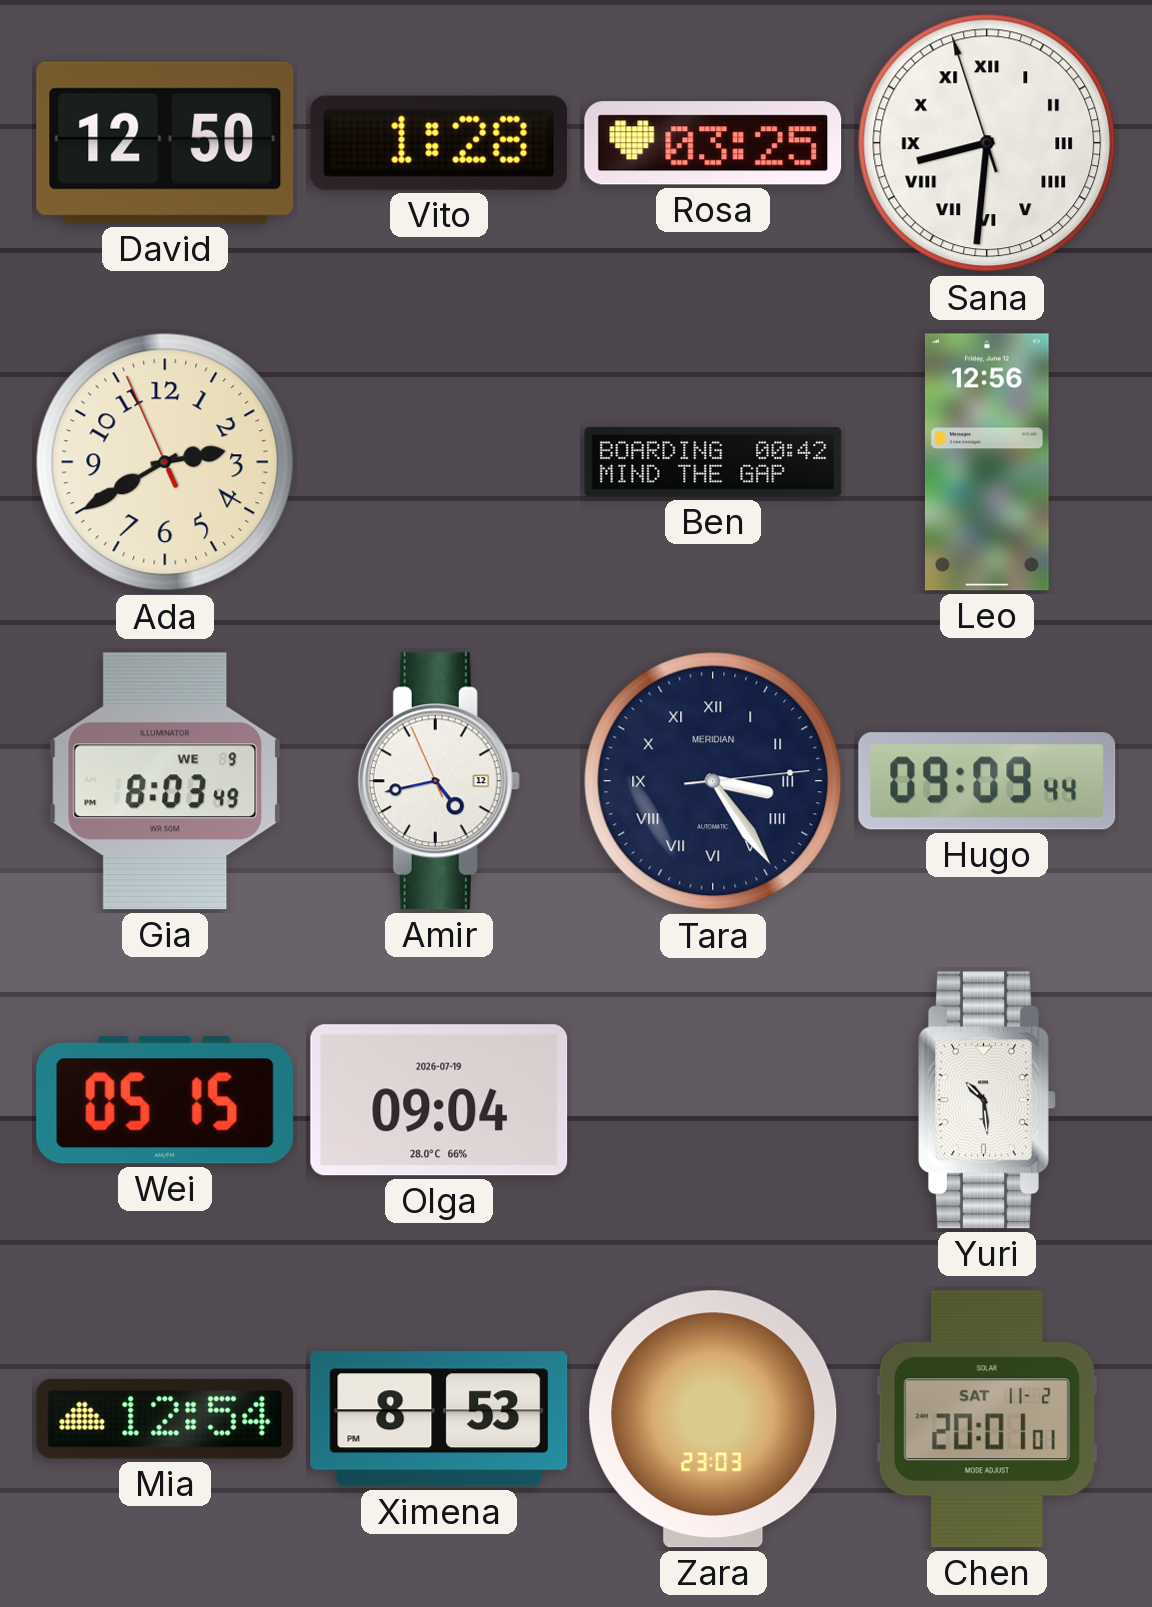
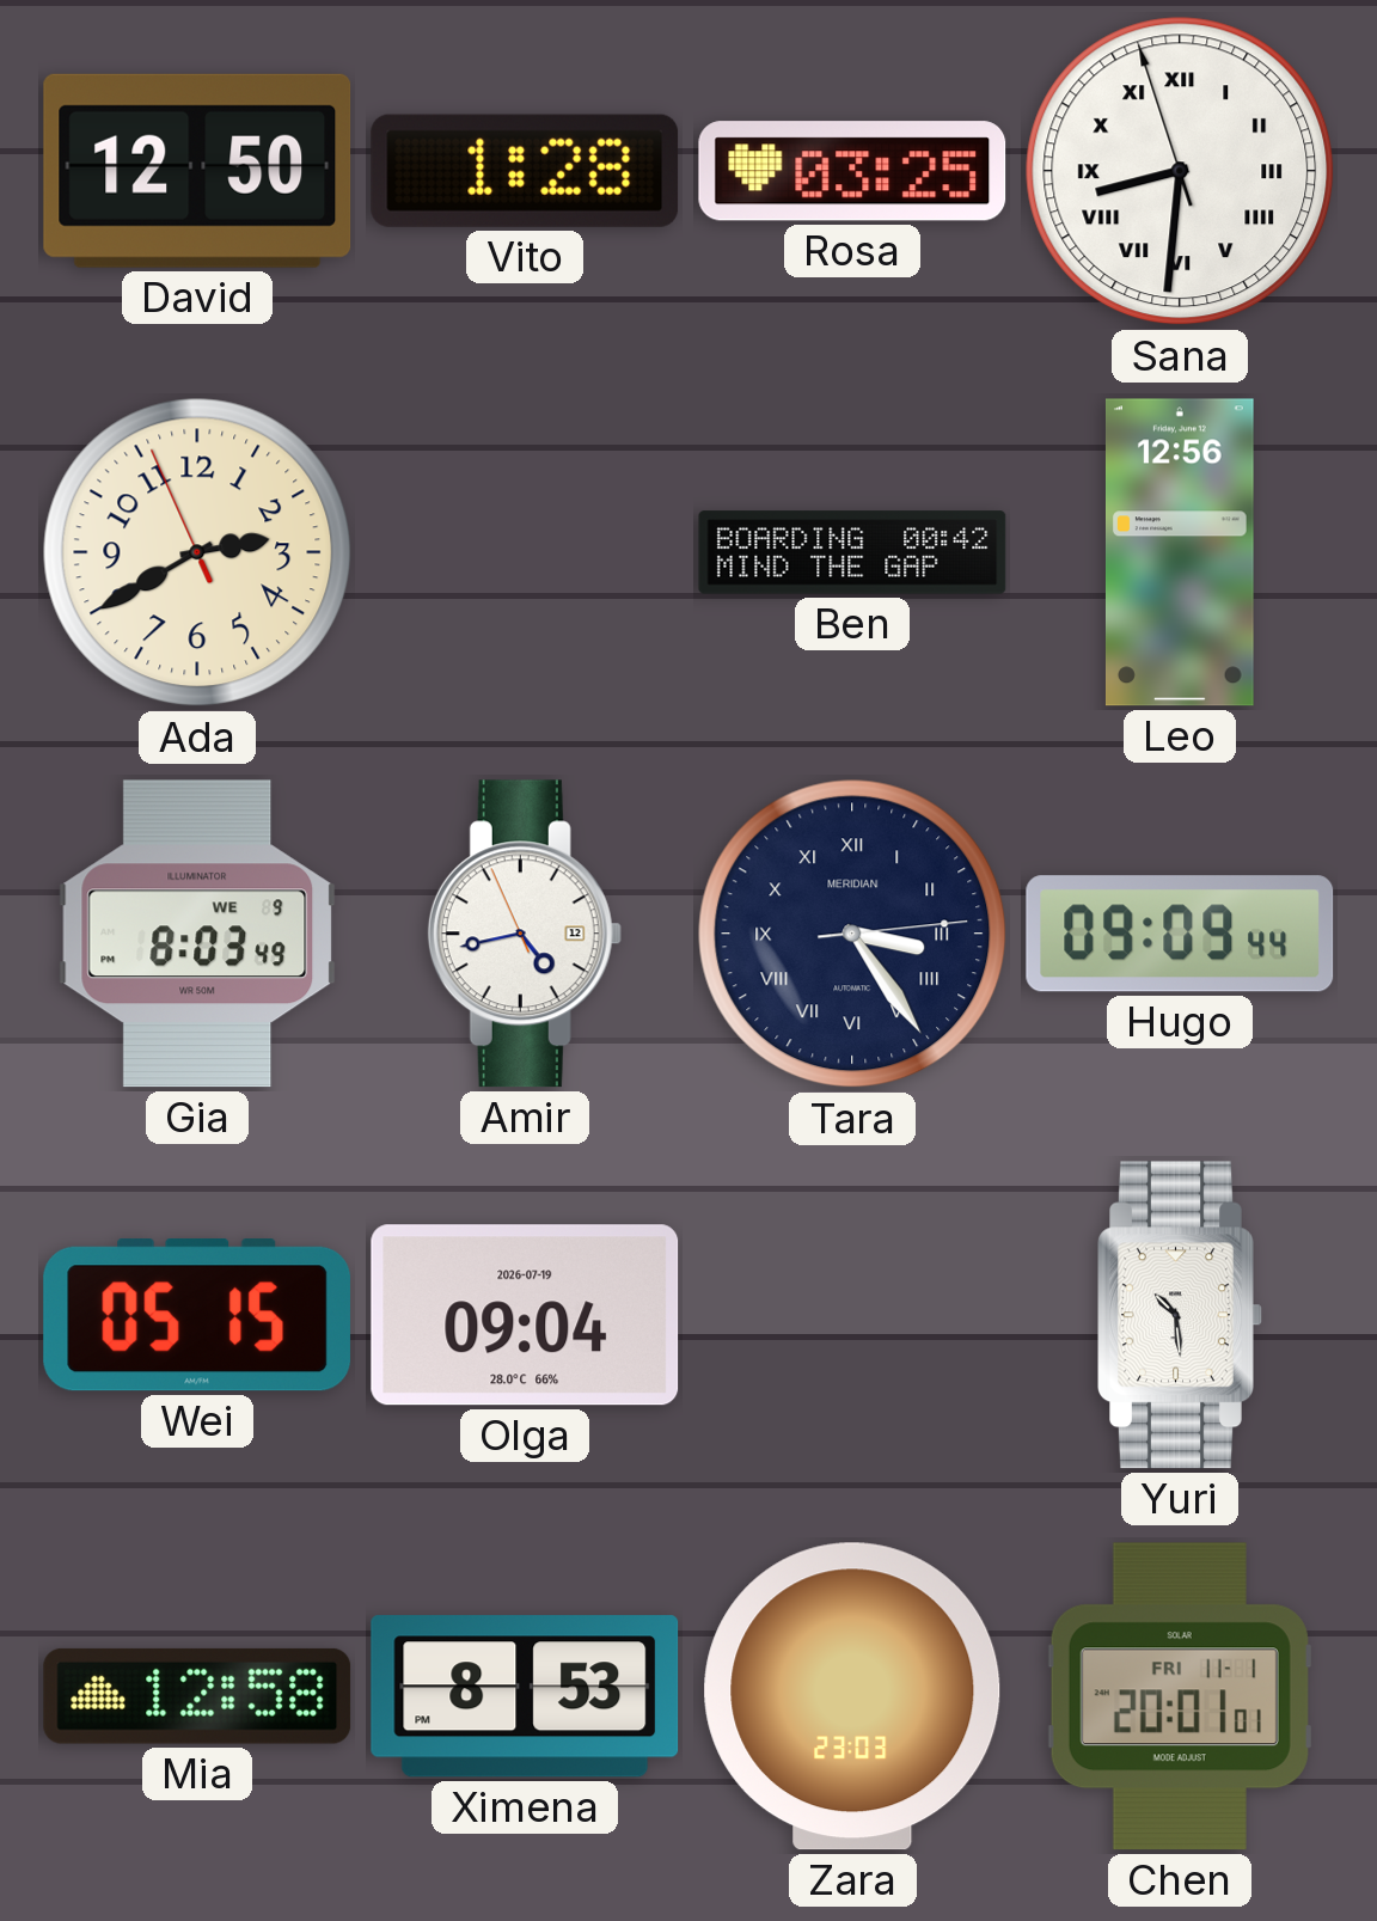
Mia: 12:54 -> 12:58
Chen date: SAT 11-2 -> FRI 11-1
